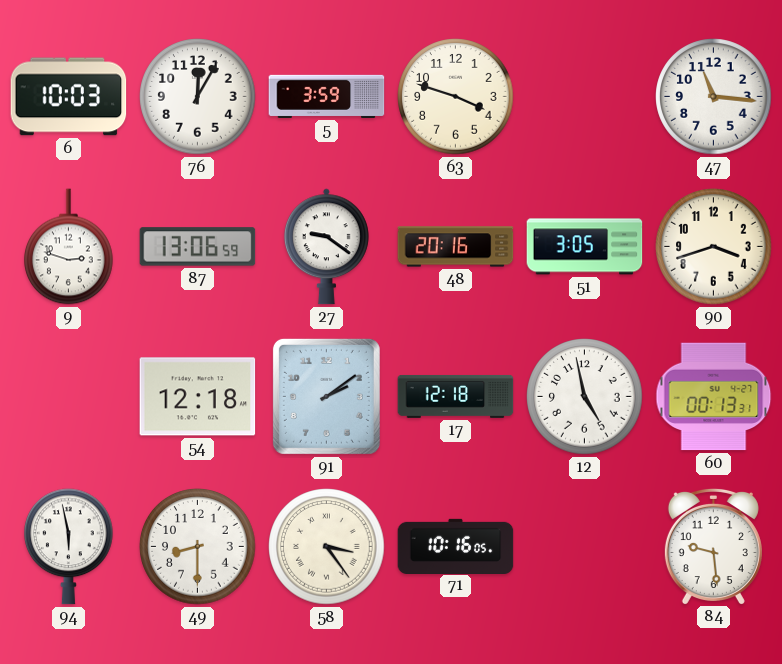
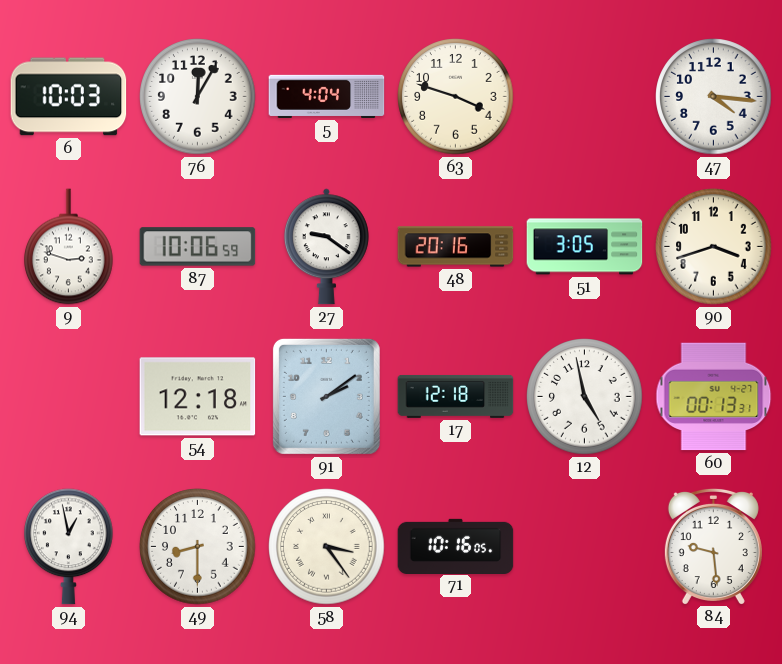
5: 3:59 -> 4:04
47: 11:16 -> 4:16
87: 13:06 -> 10:06
94: 5:58 -> 12:58
